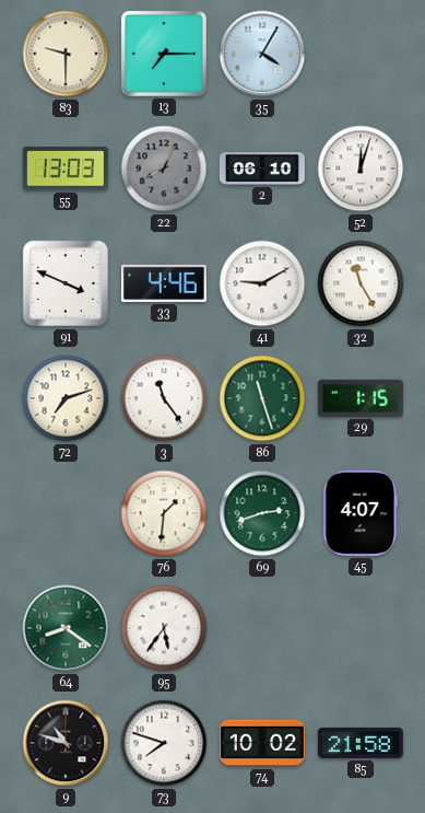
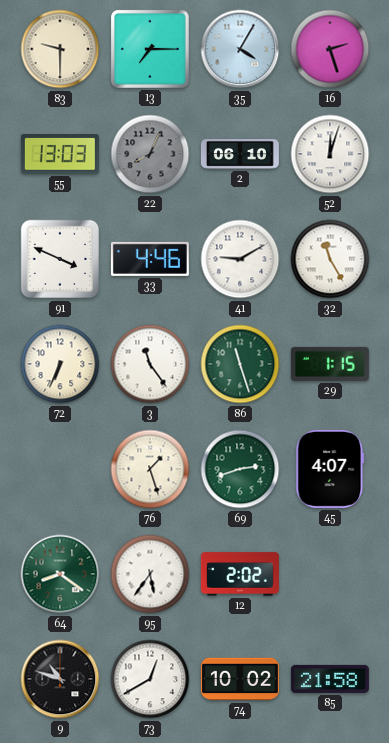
16: none -> 2:27
72: 7:12 -> 6:34
76: 1:31 -> 1:27
12: none -> 2:02
73: 7:48 -> 12:40
